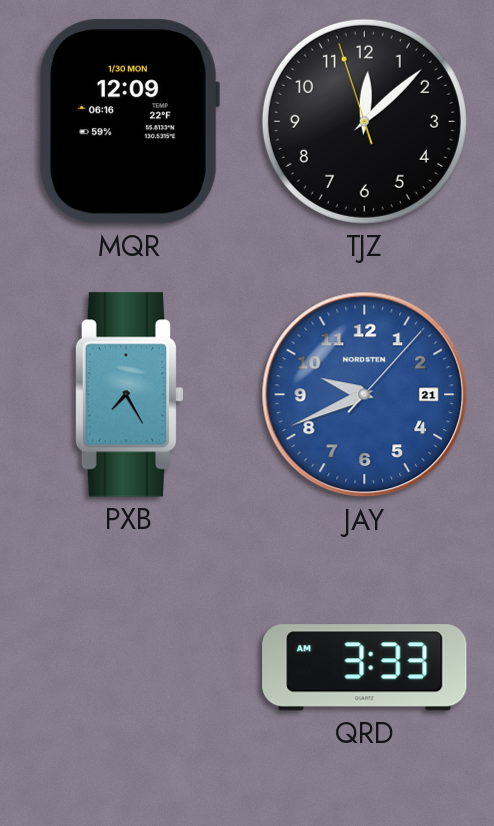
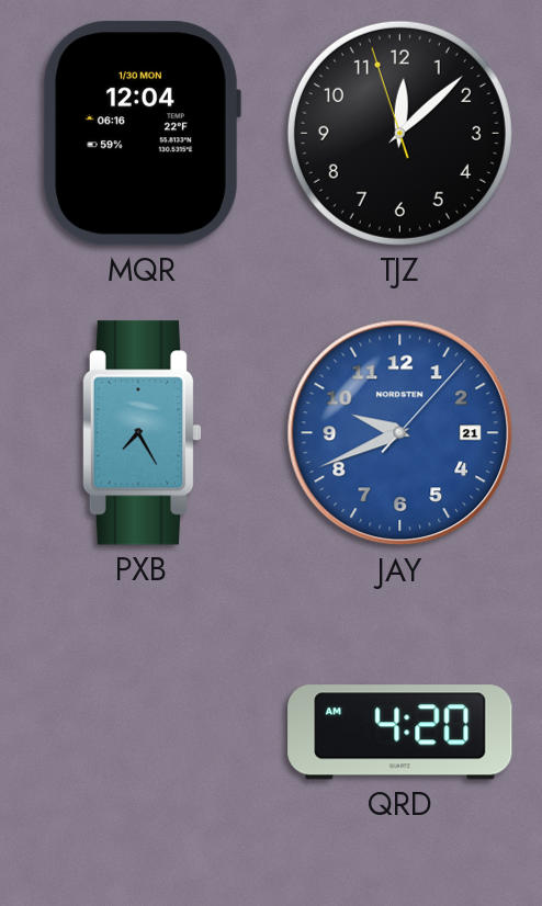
MQR: 12:09 -> 12:04
QRD: 3:33 -> 4:20
